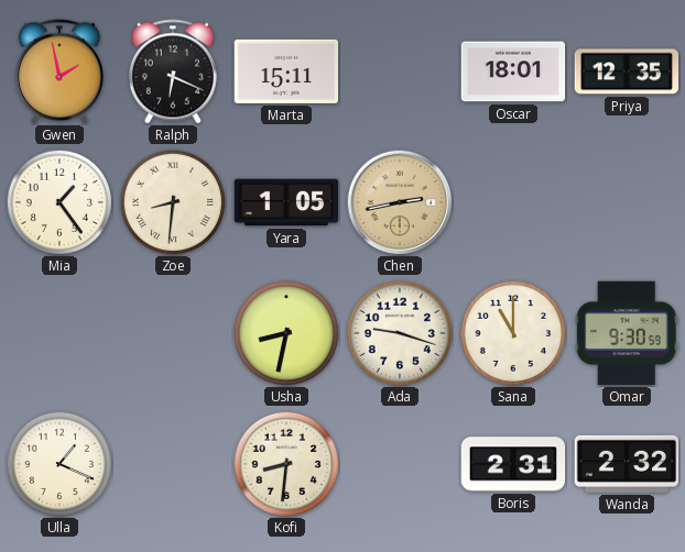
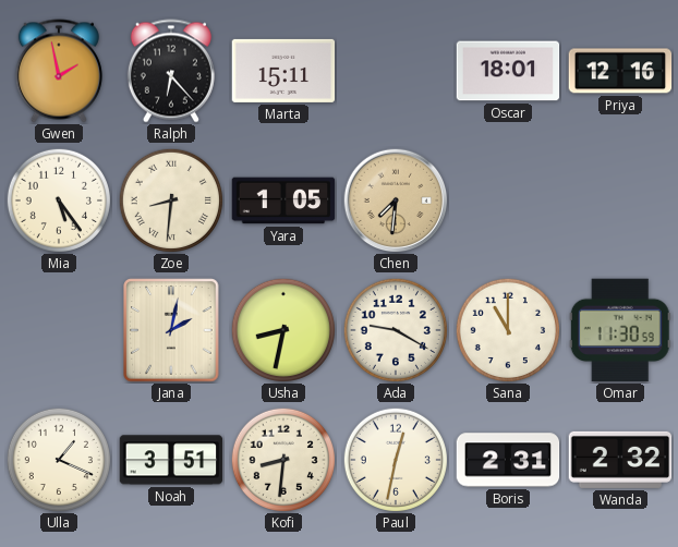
Ralph: 6:19 -> 6:23
Priya: 12:35 -> 12:16
Mia: 1:24 -> 5:24
Chen: 2:43 -> 7:31
Jana: none -> 2:02
Ada: 9:18 -> 9:20
Omar: 9:30 -> 11:30
Noah: none -> 3:51
Paul: none -> 12:32
